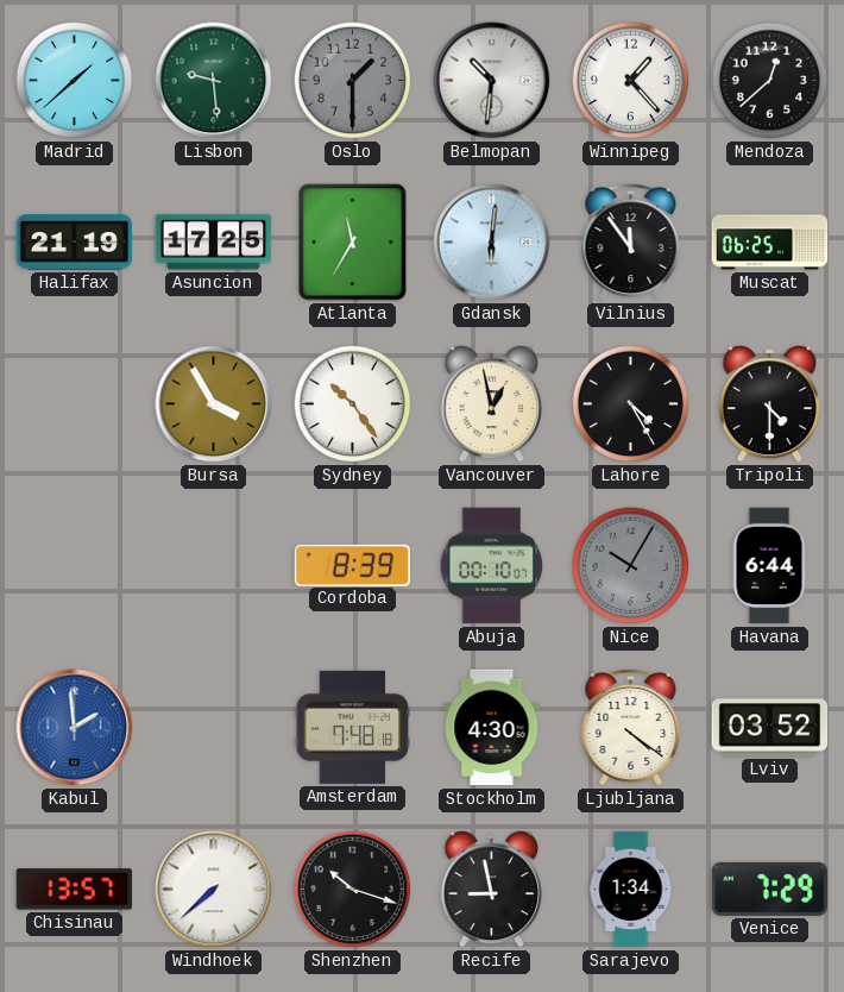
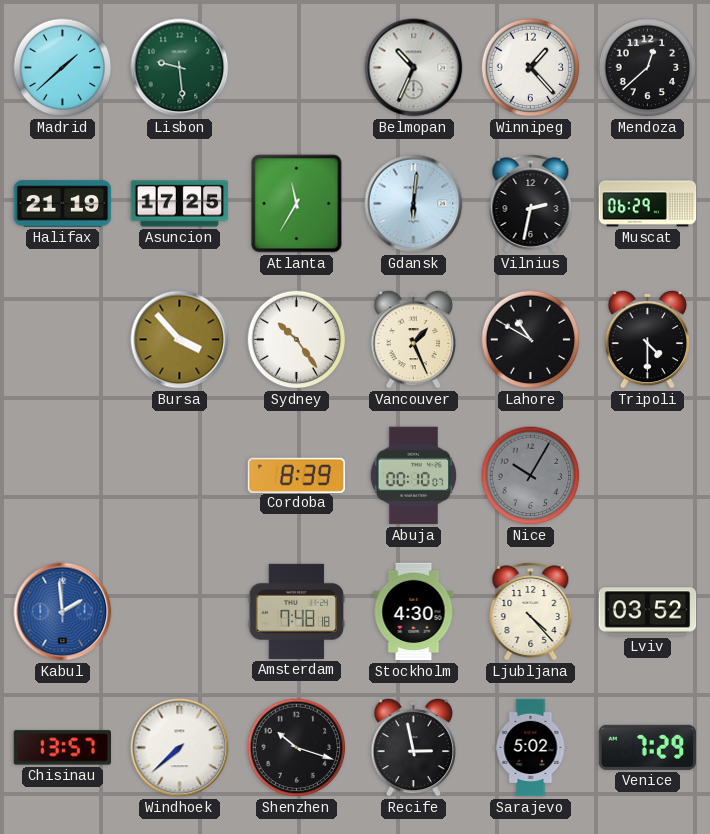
Oslo: 1:30 -> none
Belmopan: 10:31 -> 10:34
Vilnius: 11:54 -> 2:32
Muscat: 06:25 -> 06:29
Bursa: 3:55 -> 3:53
Vancouver: 12:58 -> 1:26
Lahore: 4:25 -> 10:50
Havana: 6:44 -> none
Ljubljana: 4:21 -> 4:23
Recife: 8:58 -> 2:58
Sarajevo: 1:34 -> 5:02
